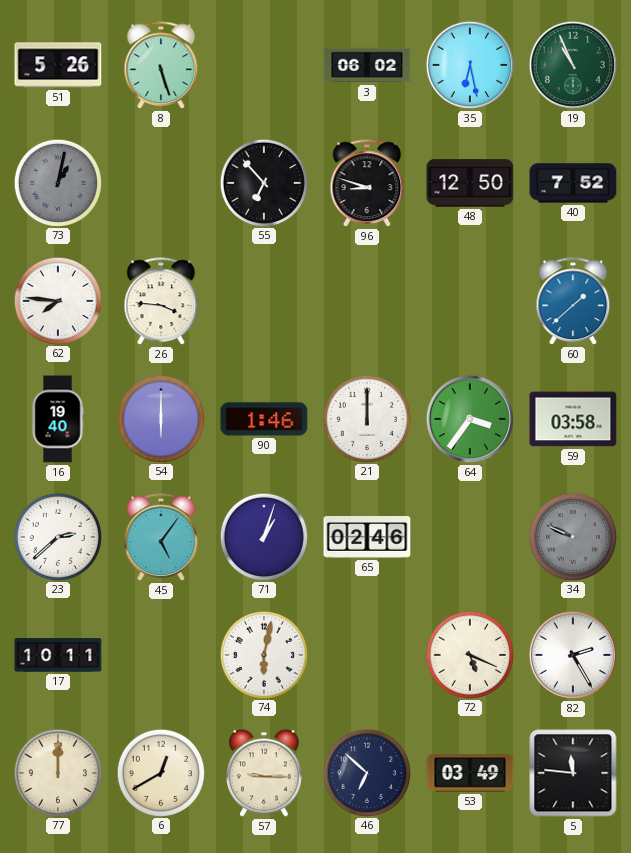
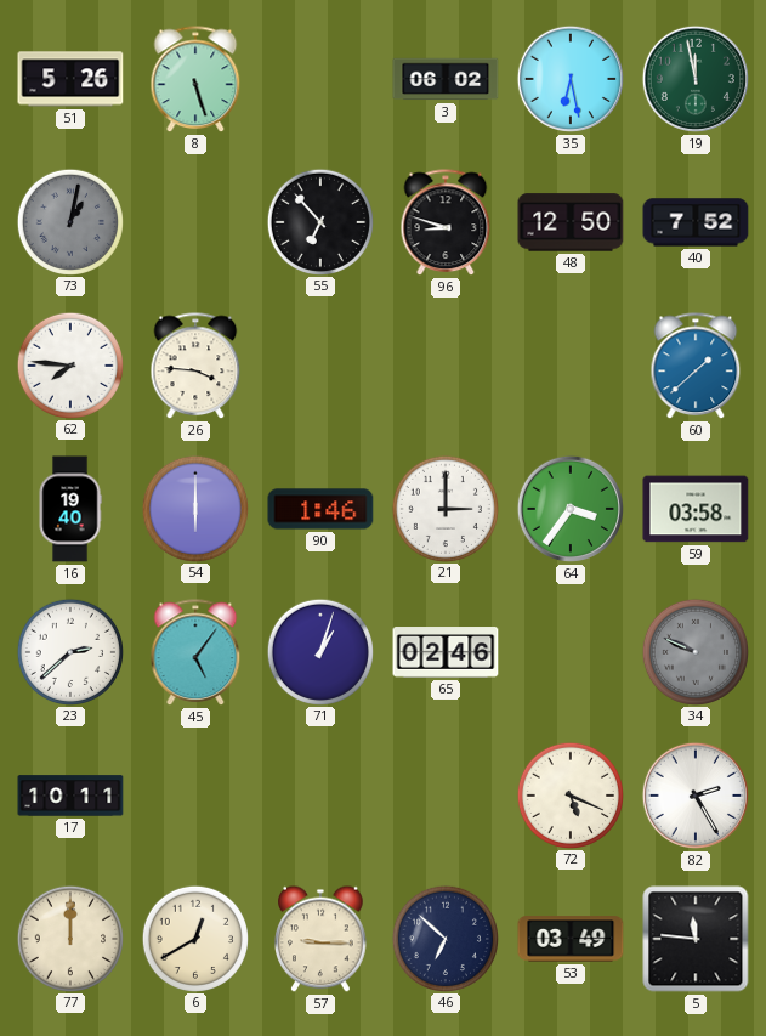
19: 10:56 -> 11:58
21: 12:00 -> 3:00
74: 6:02 -> none
